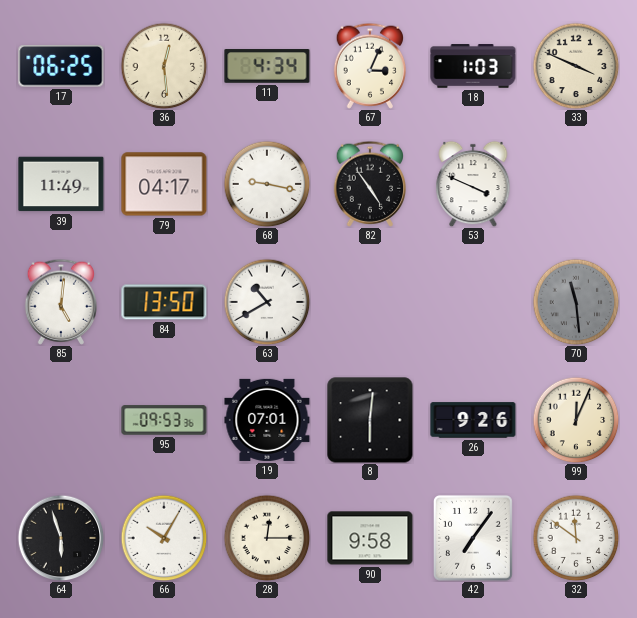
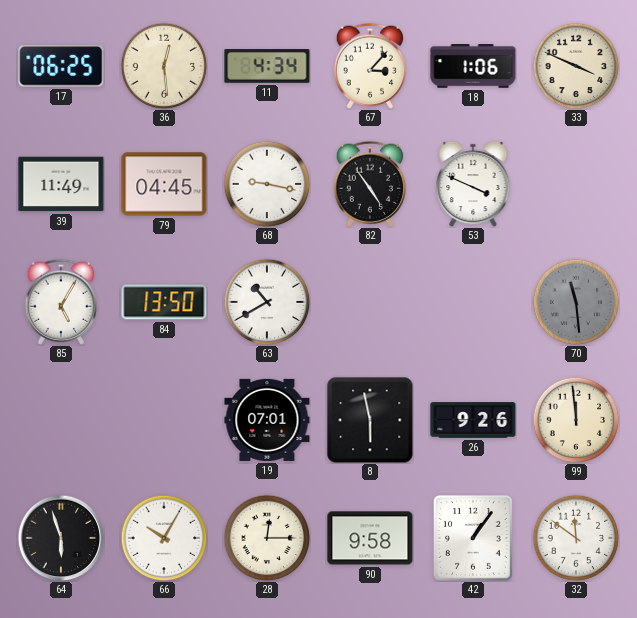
67: 3:04 -> 3:07
18: 1:03 -> 1:06
79: 04:17 -> 04:45
85: 5:01 -> 5:05
95: 09:53 -> none
8: 6:01 -> 5:58
99: 12:04 -> 11:59
42: 7:06 -> 1:06
